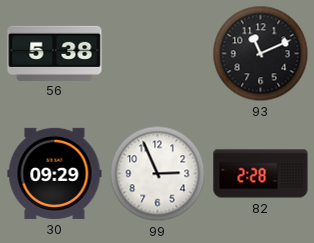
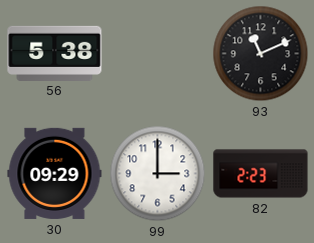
99: 2:56 -> 3:00
82: 2:28 -> 2:23
